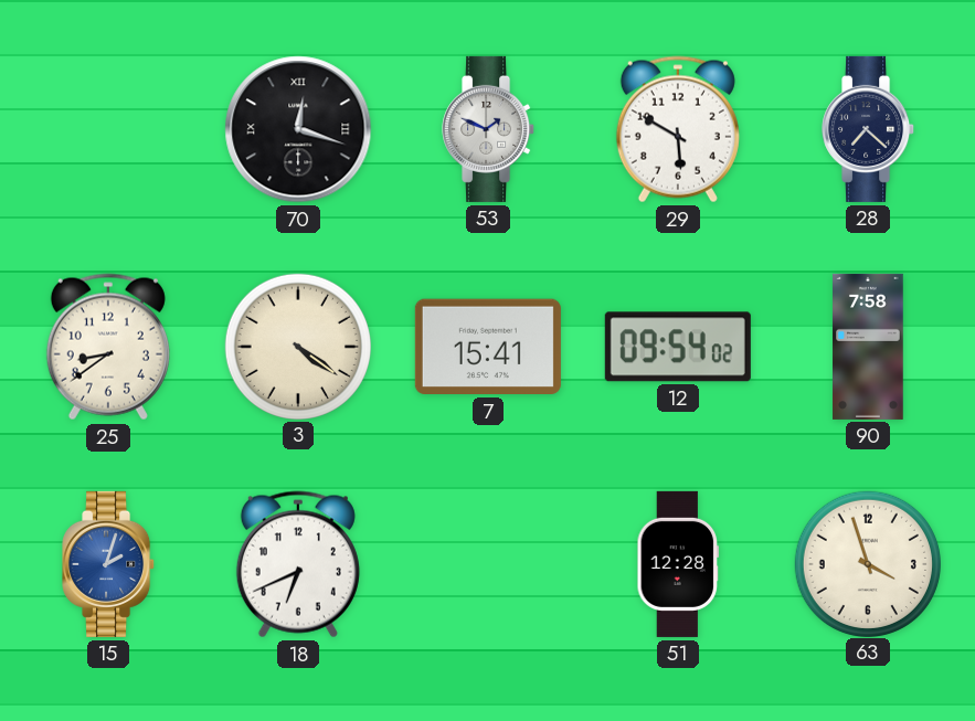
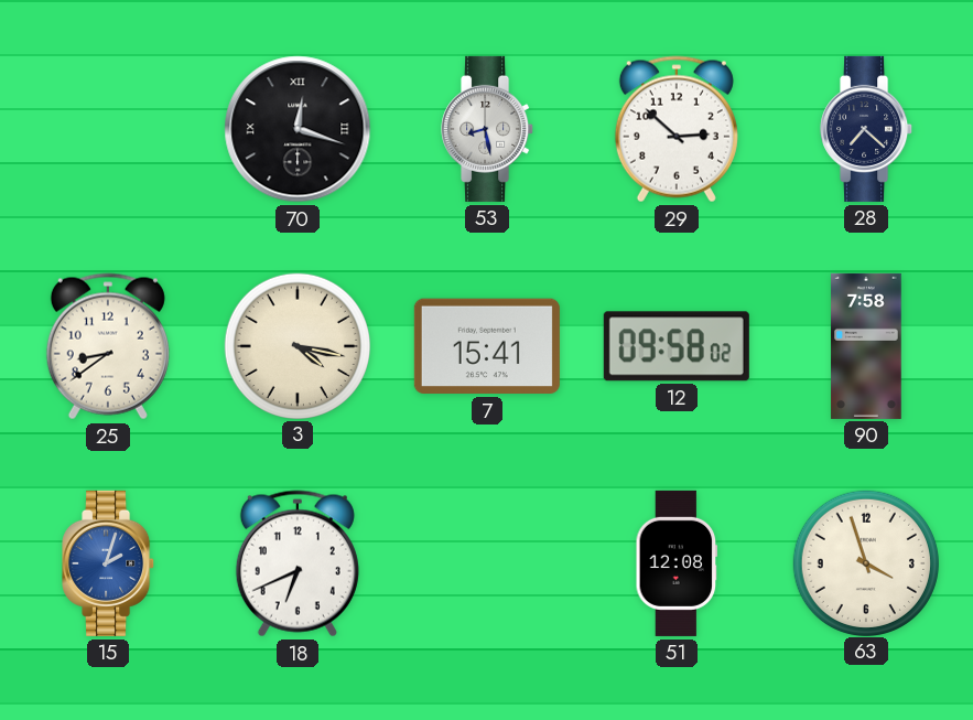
53: 1:49 -> 8:28
29: 5:50 -> 2:52
3: 4:21 -> 4:17
12: 09:54 -> 09:58
51: 12:28 -> 12:08
